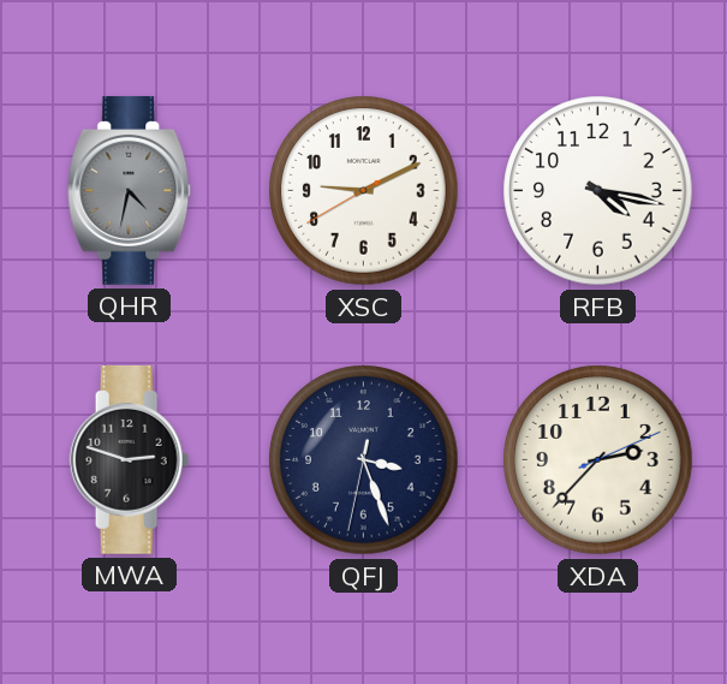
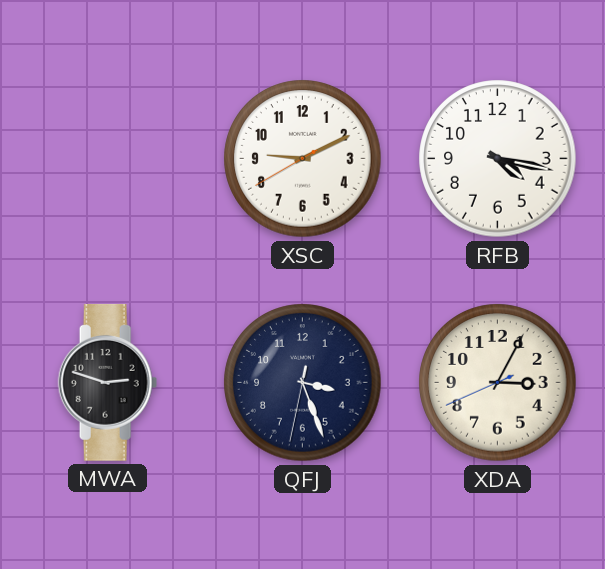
QHR: 4:32 -> none
XDA: 2:37 -> 3:04
